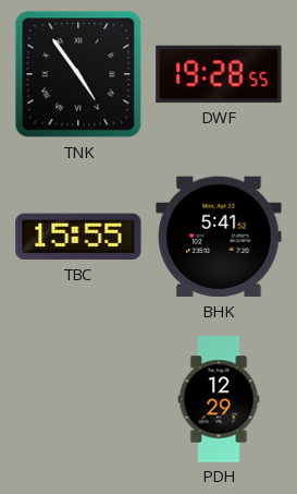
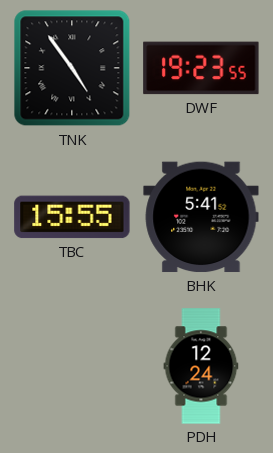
DWF: 19:28 -> 19:23
PDH: 12:29 -> 12:24
